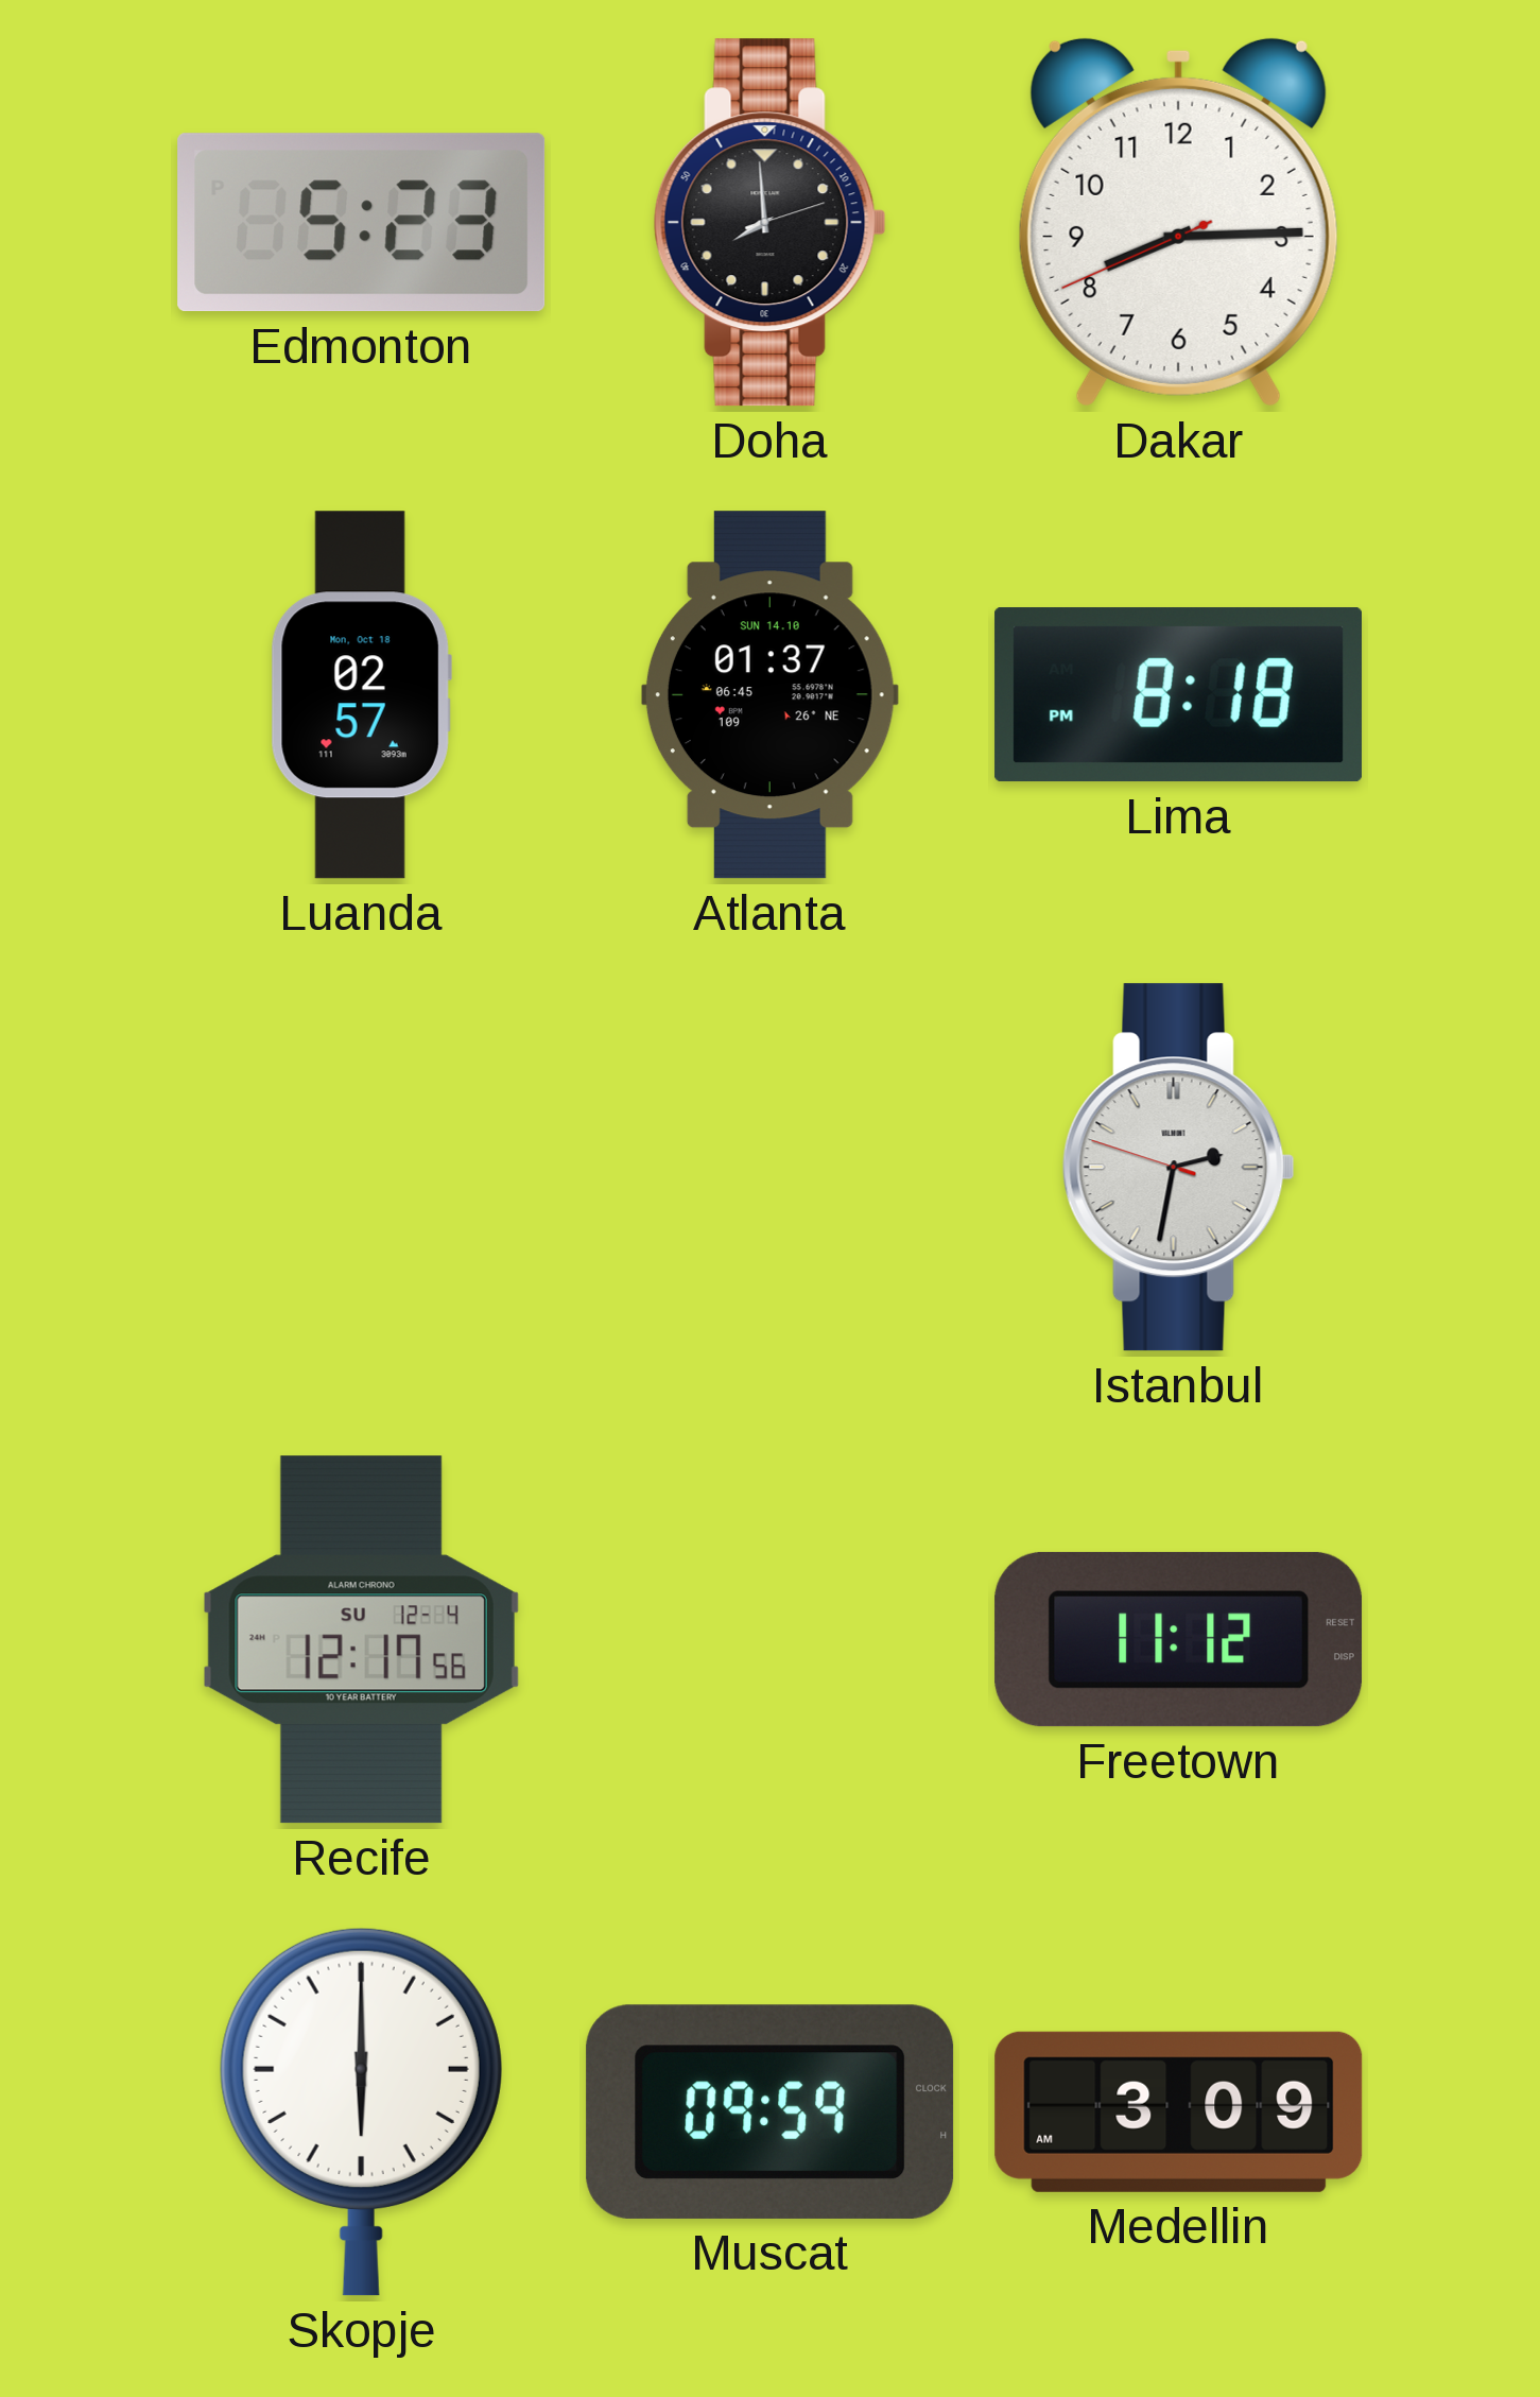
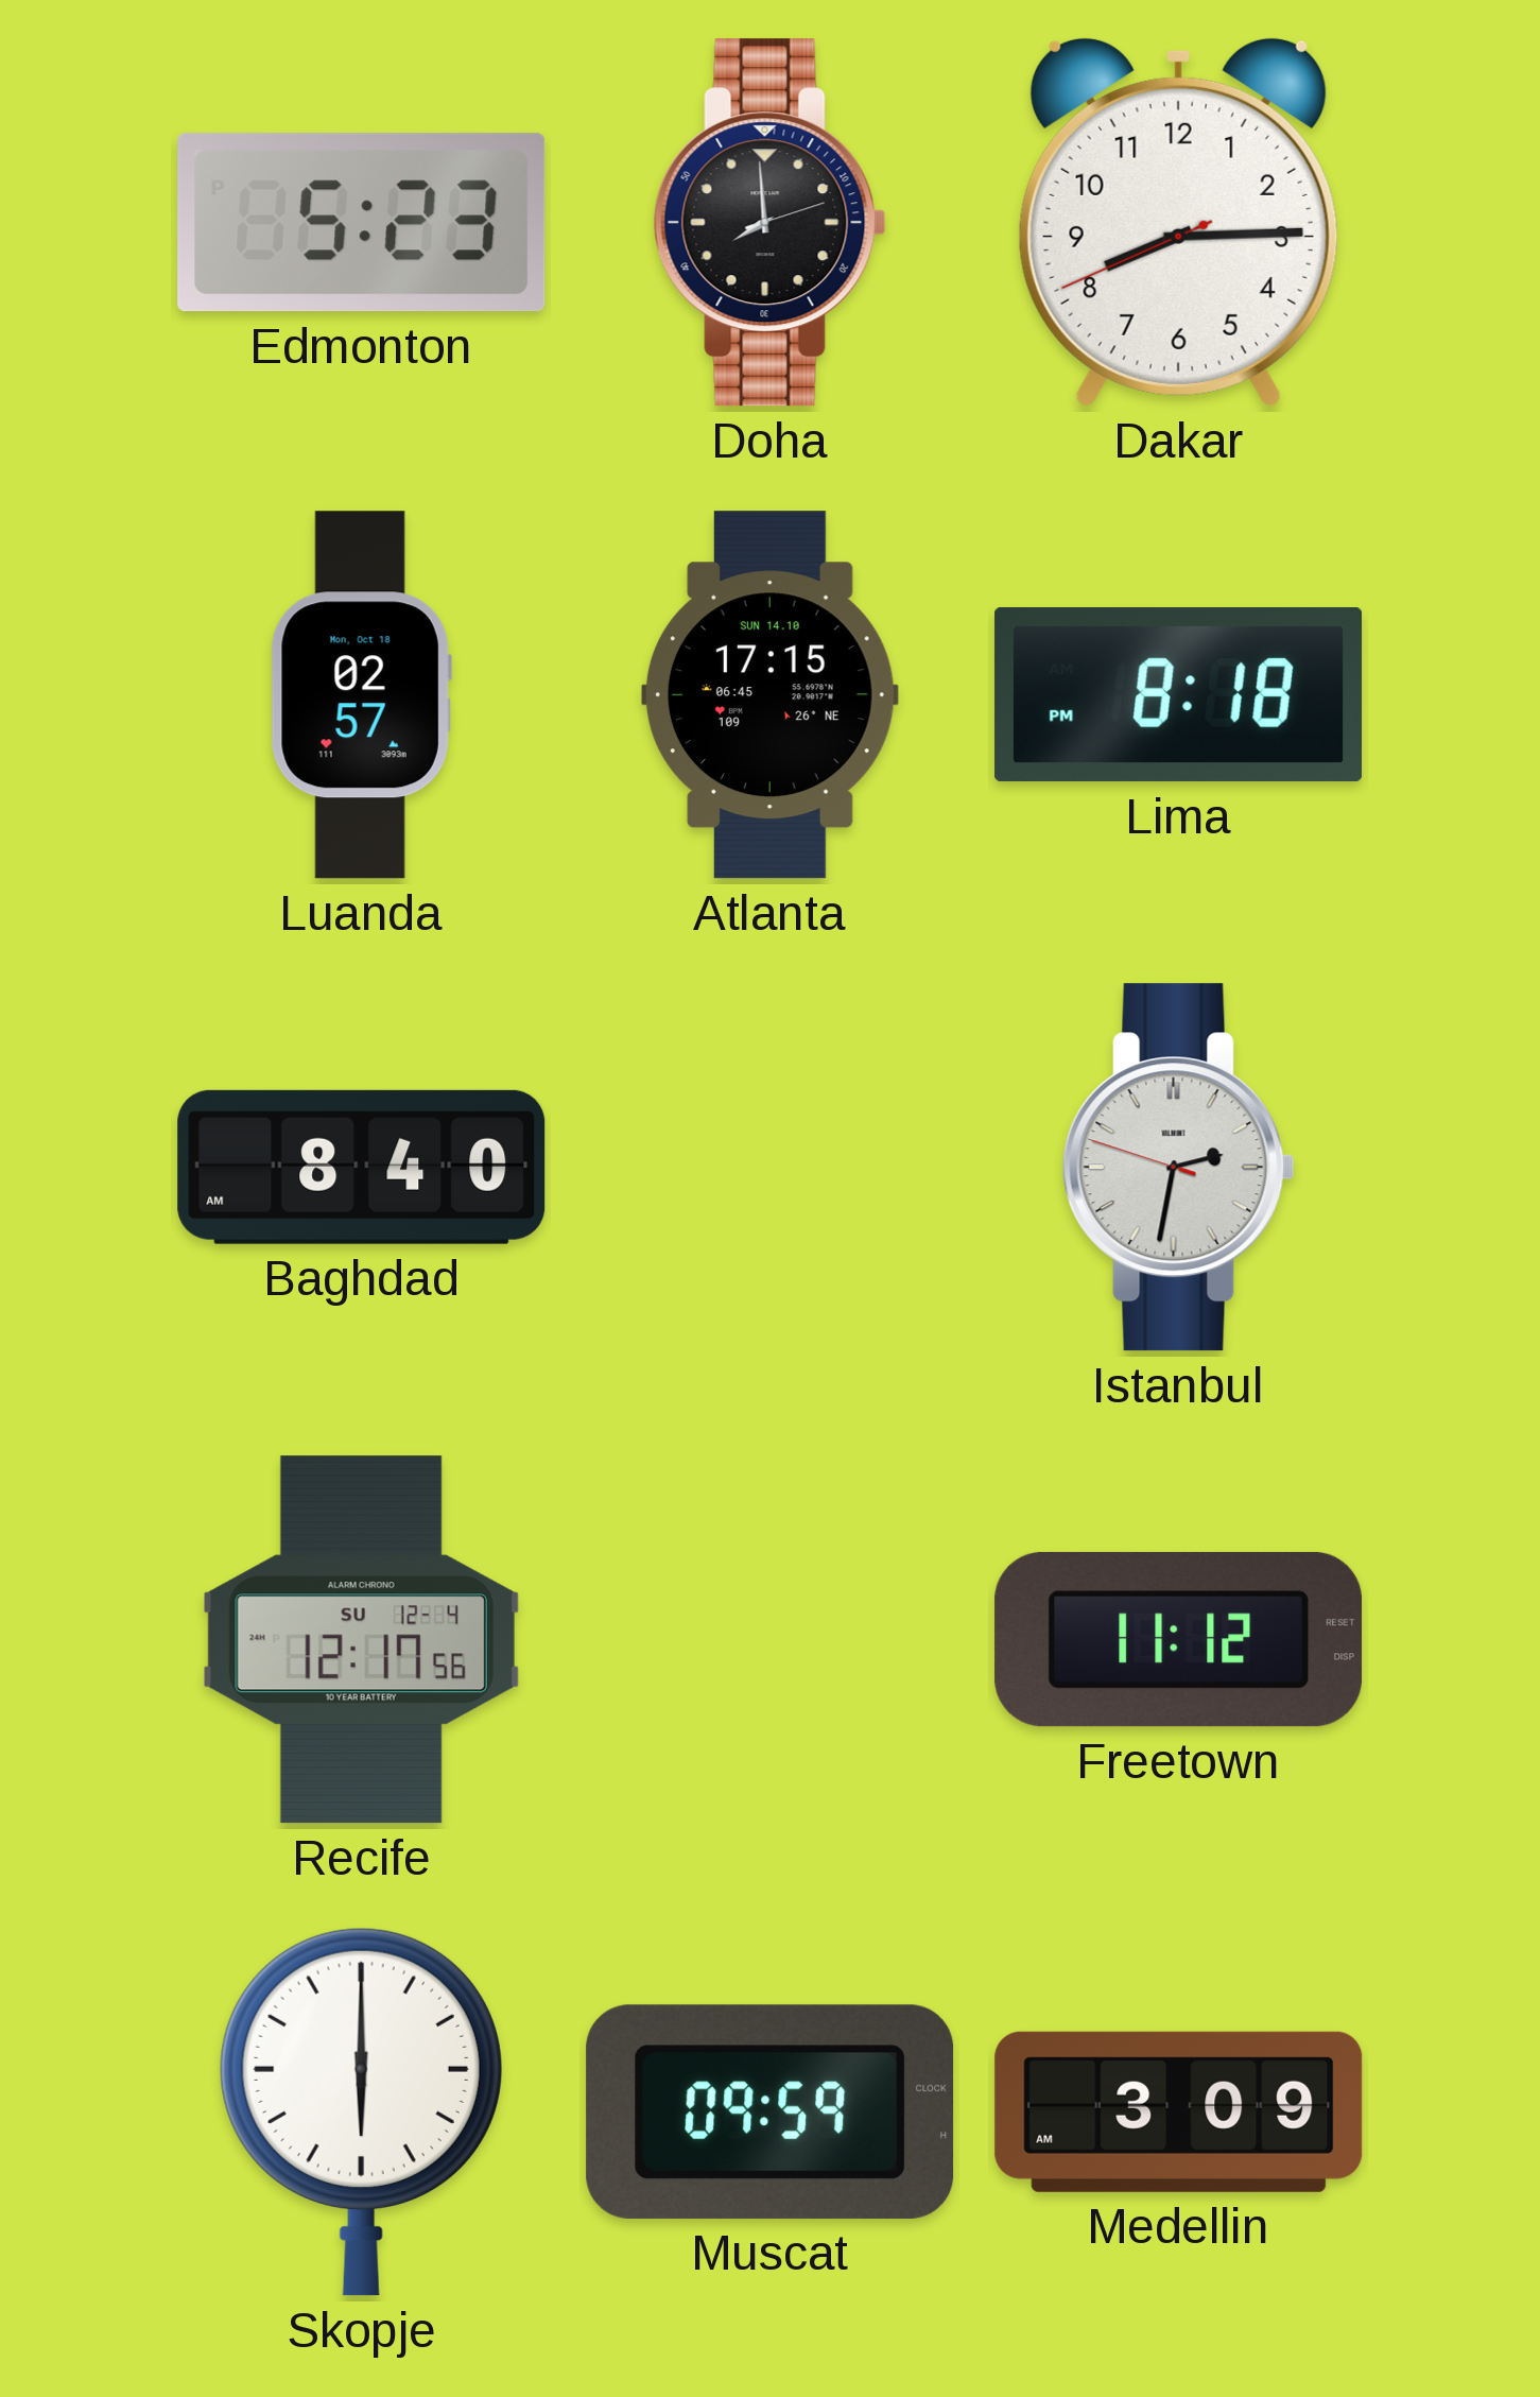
Atlanta: 01:37 -> 17:15
Baghdad: none -> 8:40
